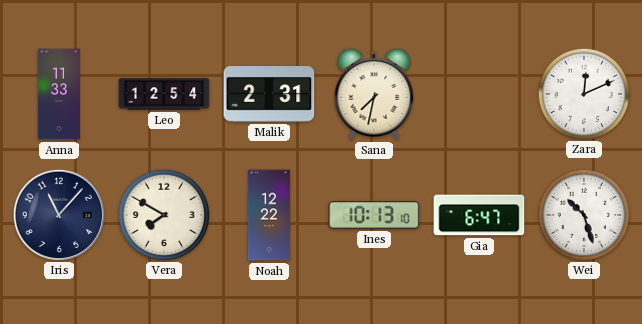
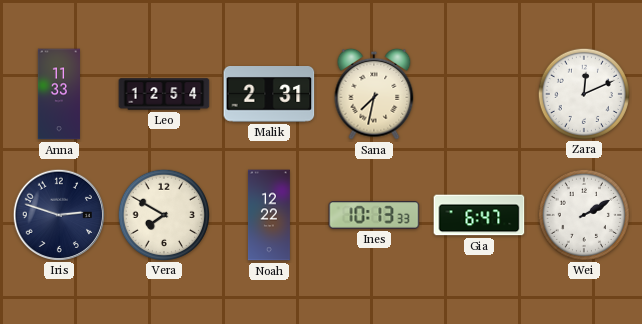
Iris: 11:07 -> 2:48
Ines: 10:13:10 -> 10:13:33
Wei: 10:27 -> 2:10
